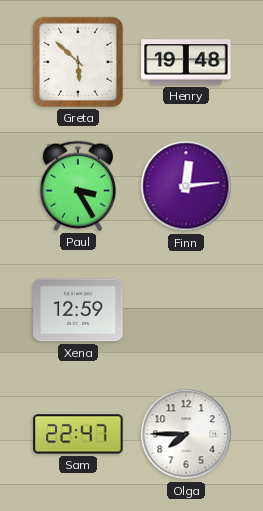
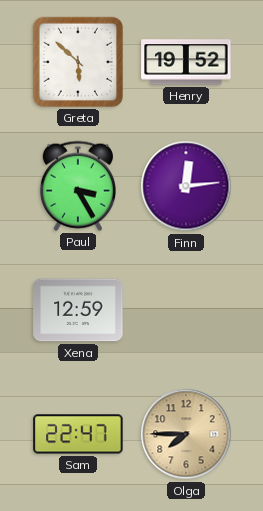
Henry: 19:48 -> 19:52
Olga dial: white -> champagne
